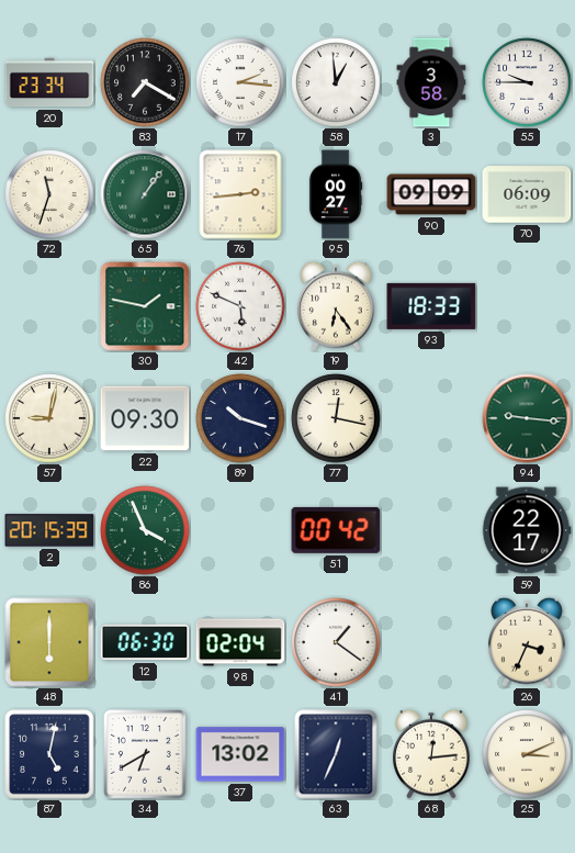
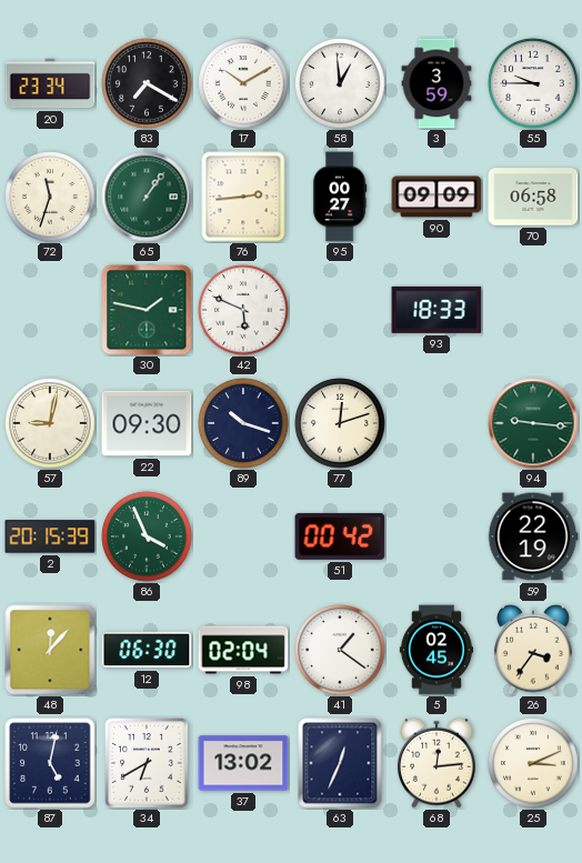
17: 2:16 -> 10:10
3: 3:58 -> 3:59
70: 06:09 -> 06:58
19: 6:24 -> none
77: 12:17 -> 12:12
59: 22:17 -> 22:19
48: 6:00 -> 12:07
5: none -> 02:45
26: 3:34 -> 3:36
